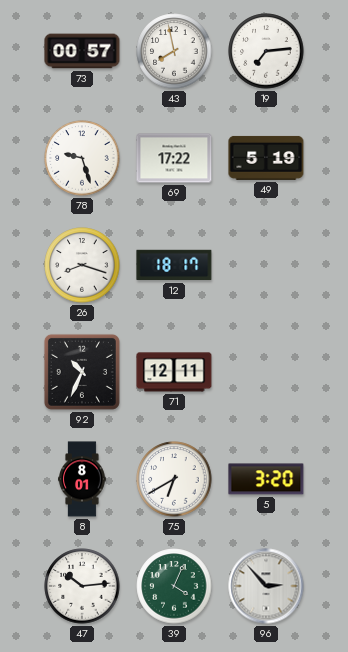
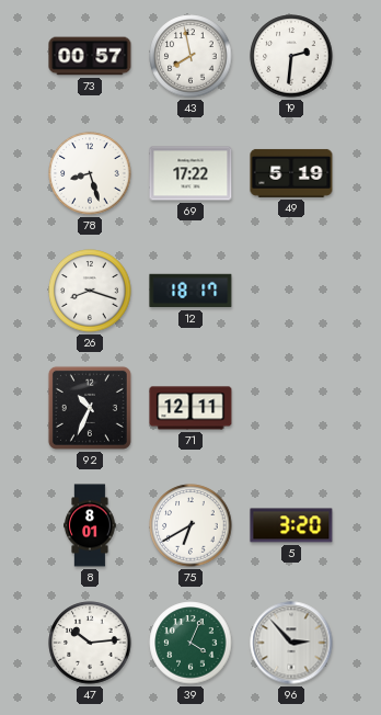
19: 7:14 -> 2:31
78: 9:27 -> 8:27
